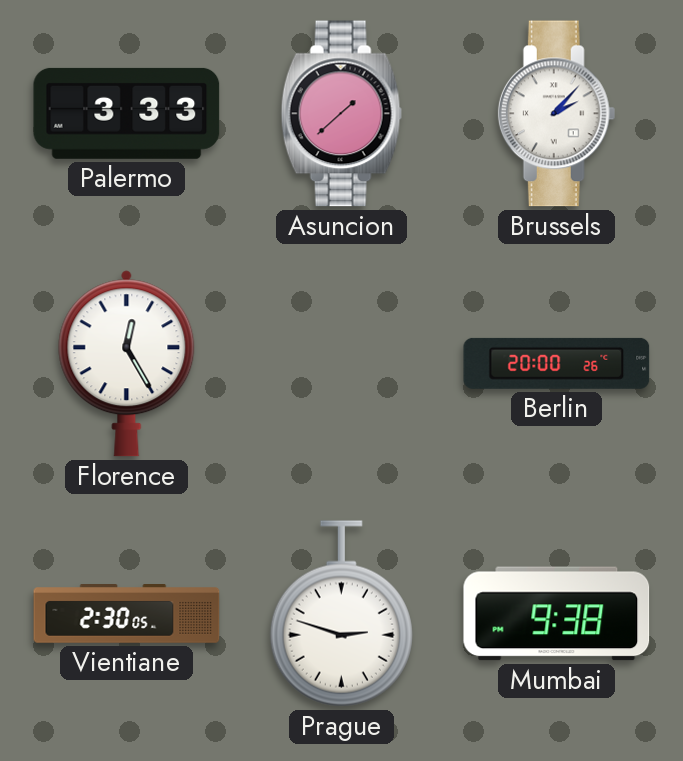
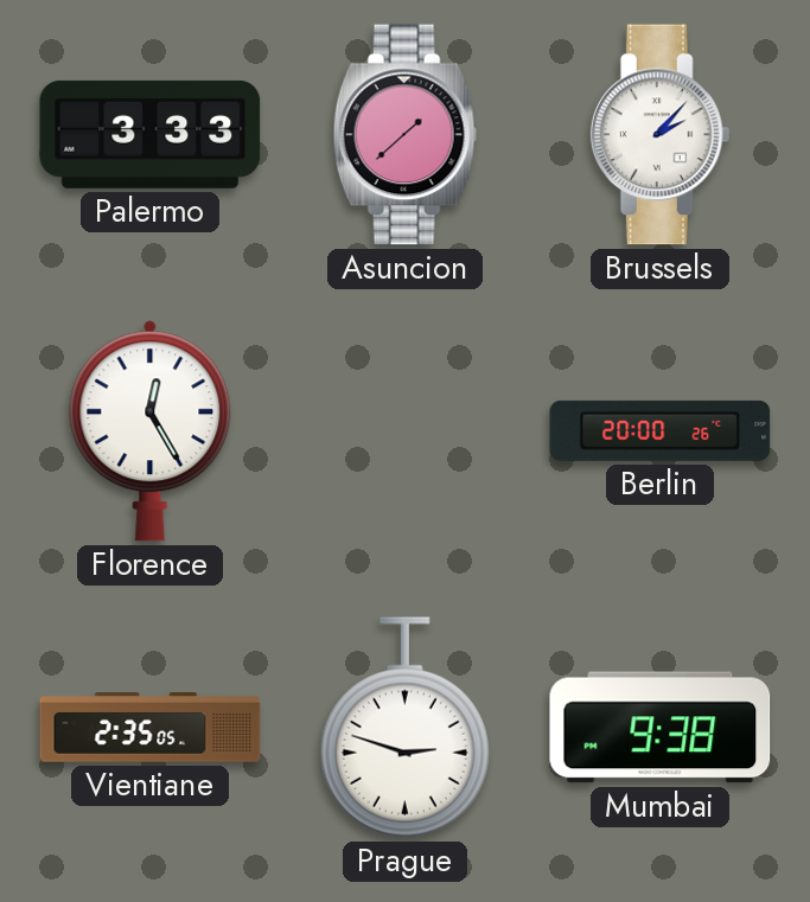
Vientiane: 2:30 -> 2:35
